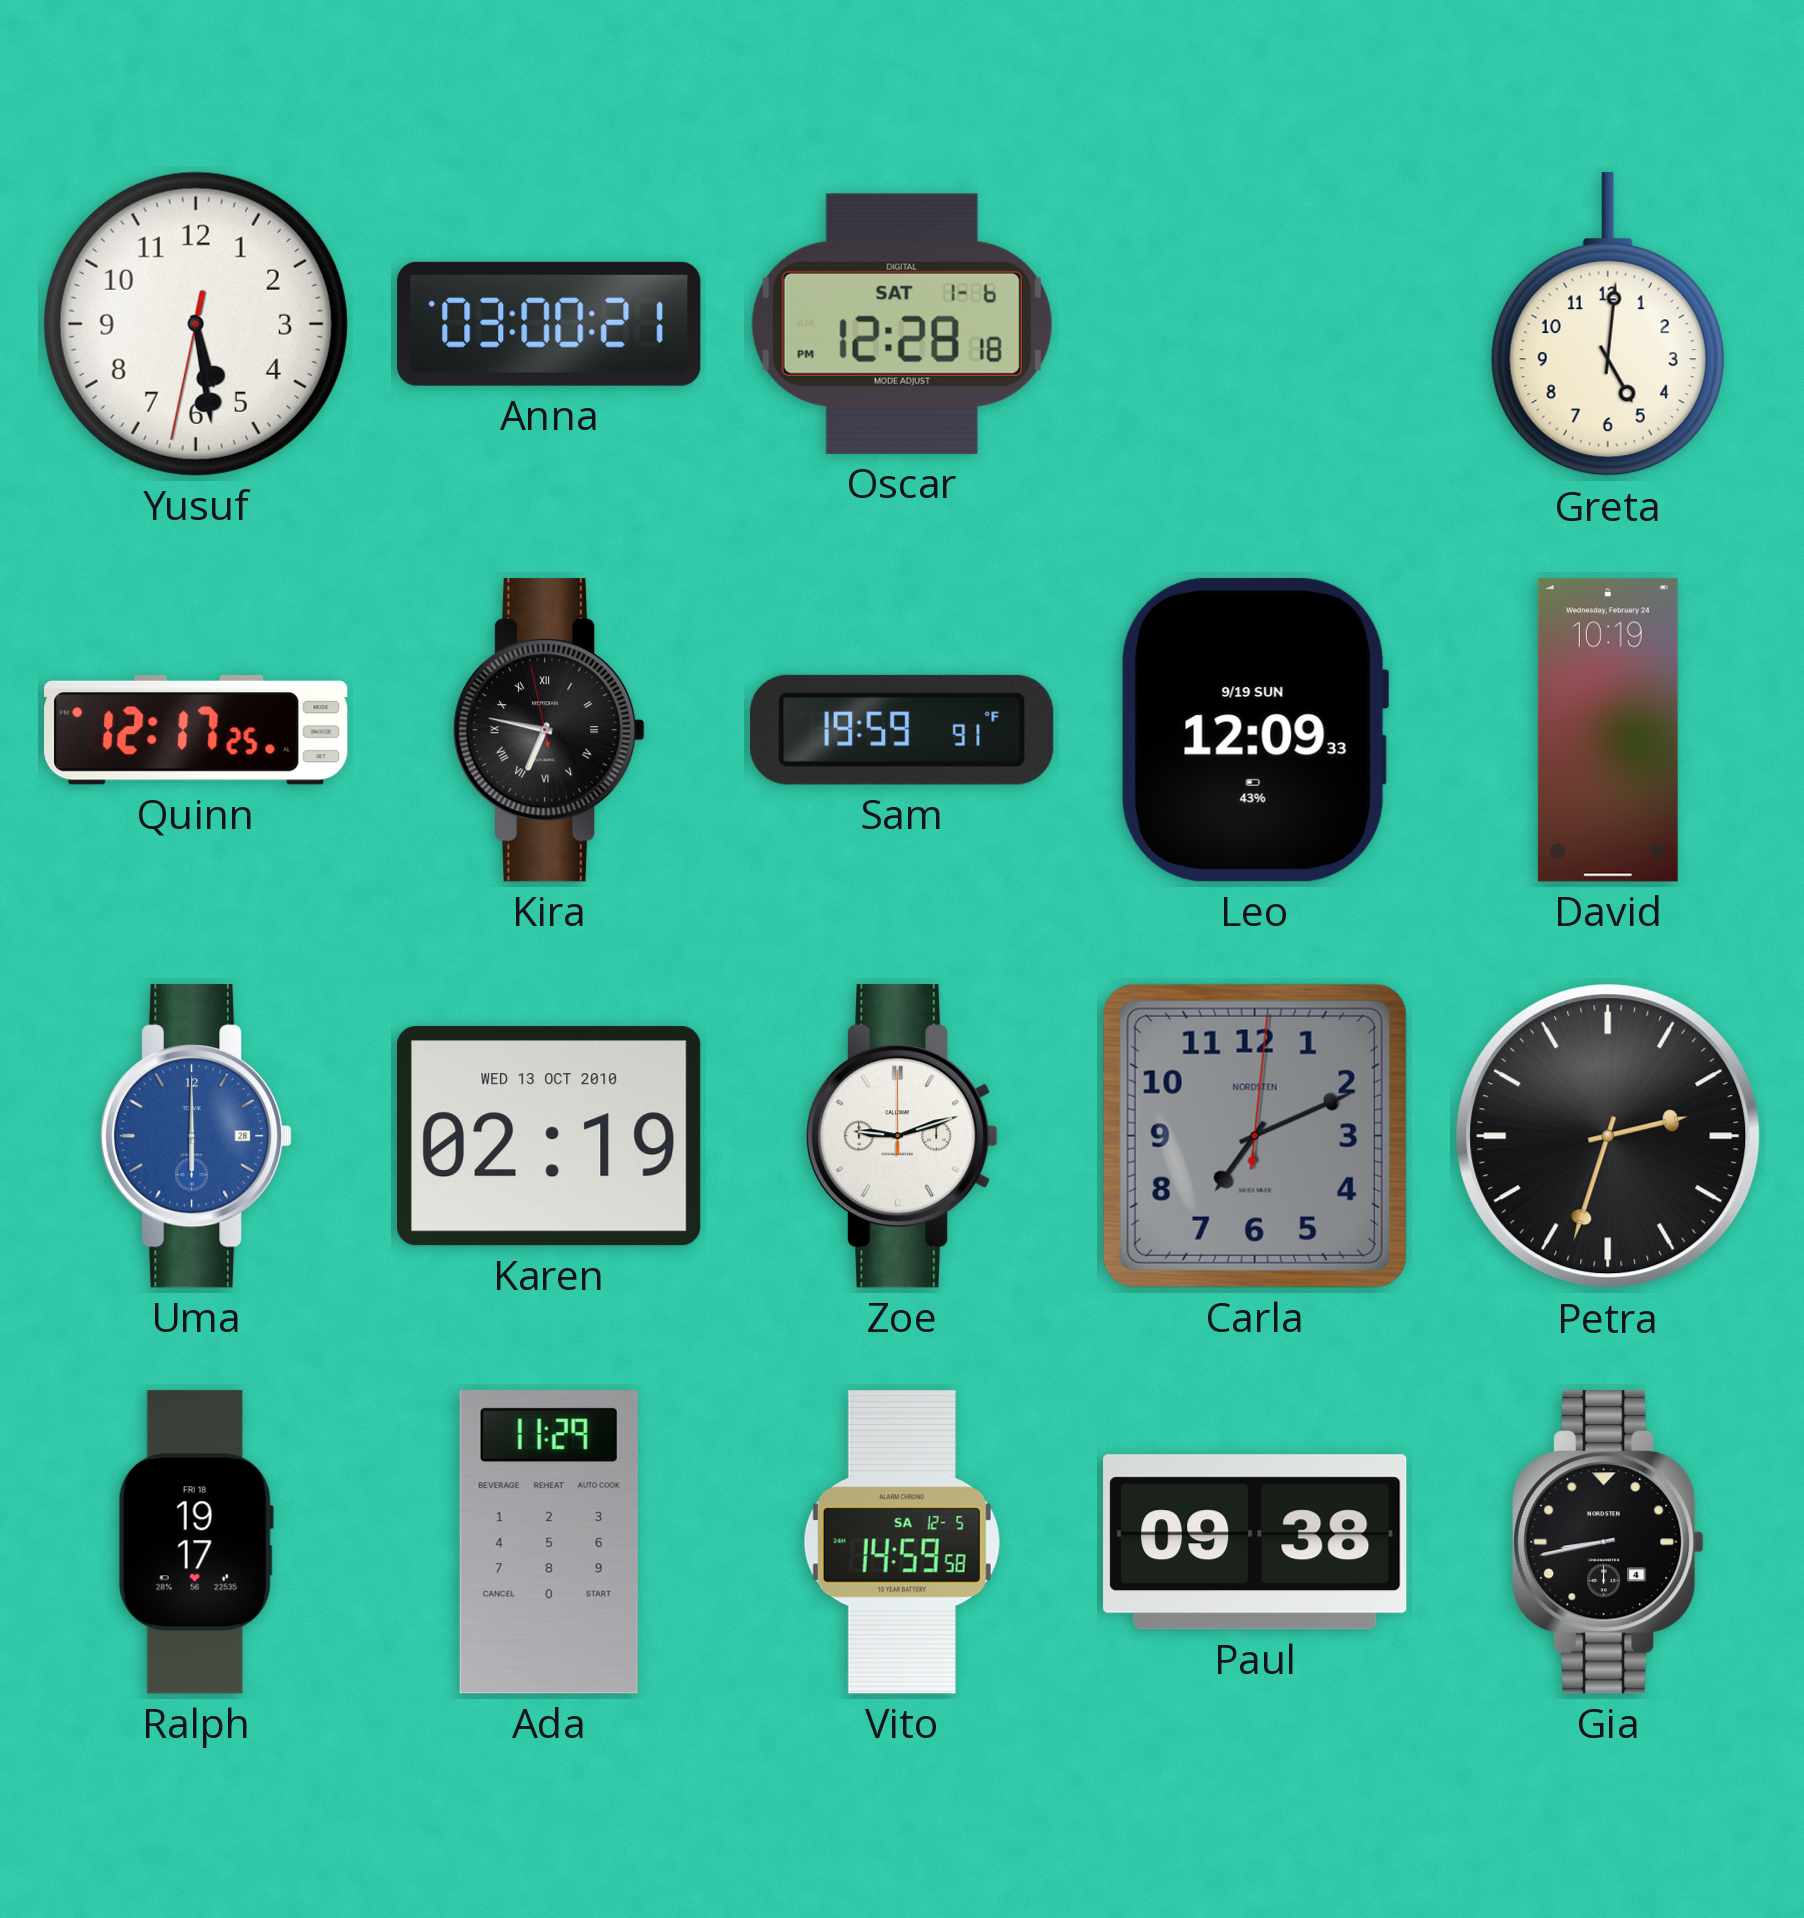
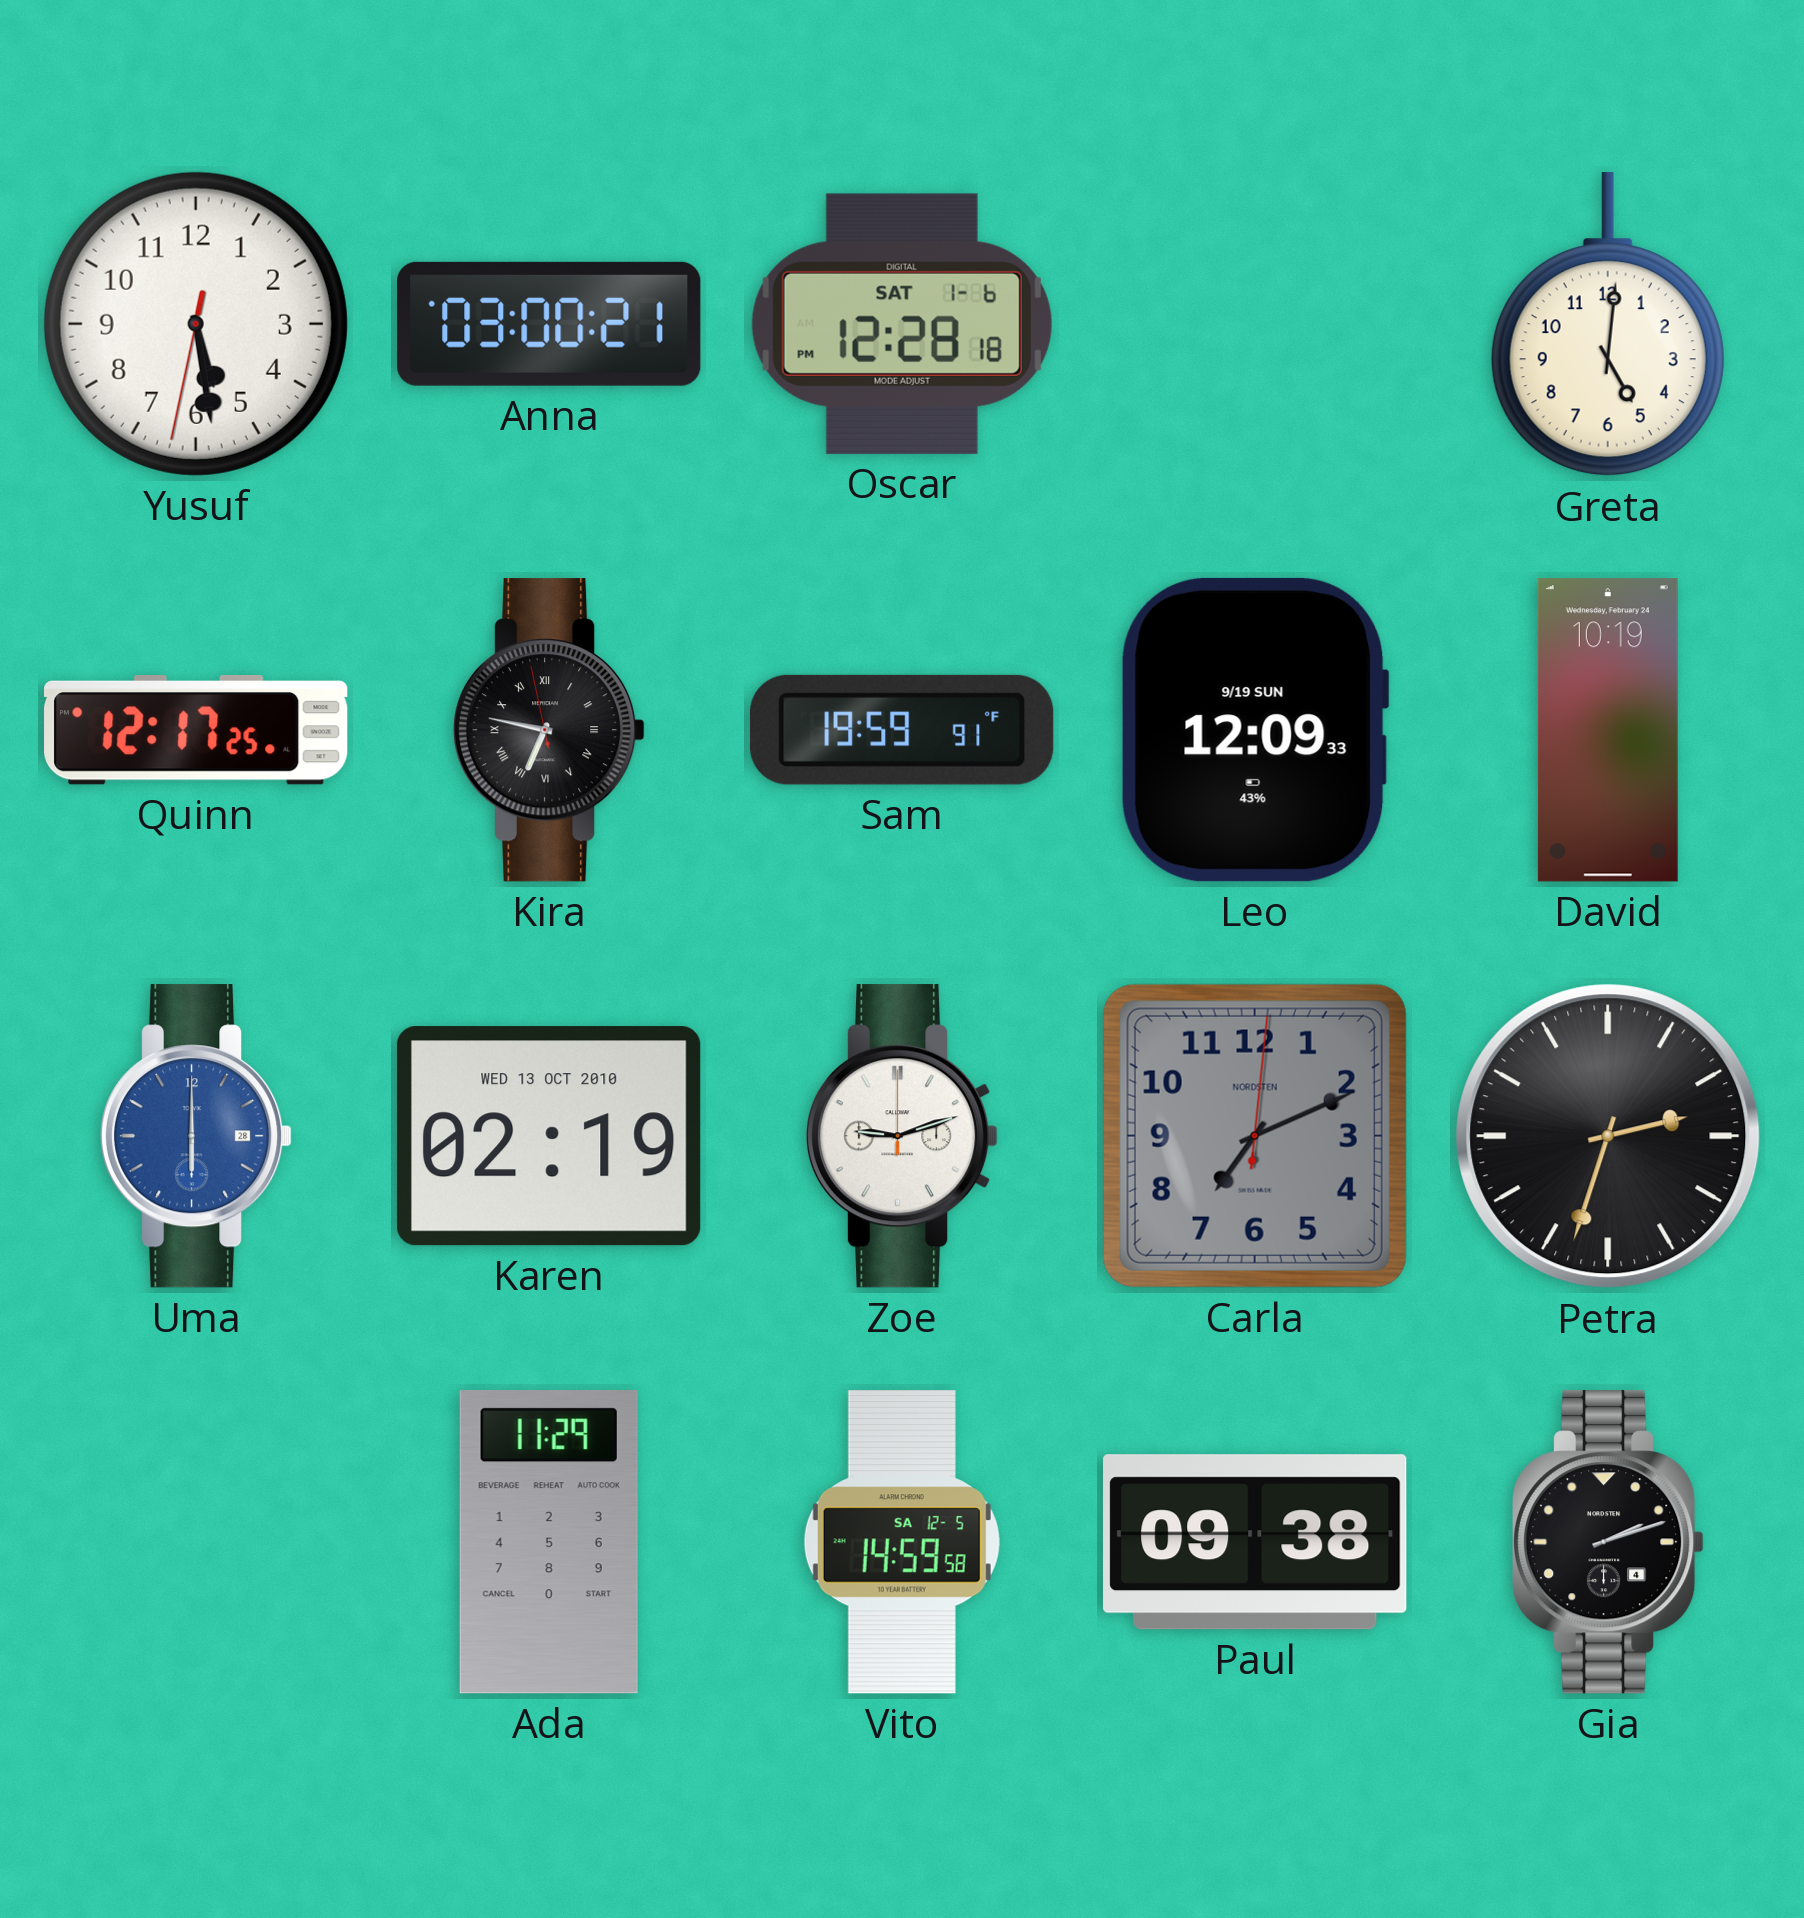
Ralph: 19:17 -> none
Gia: 8:43 -> 2:12
